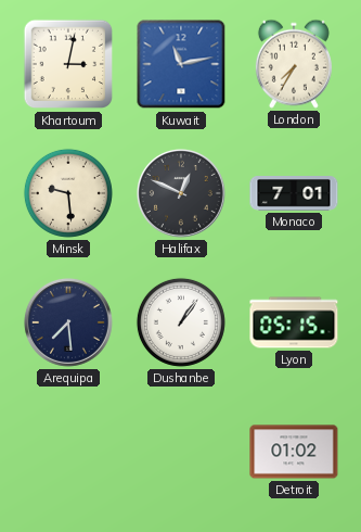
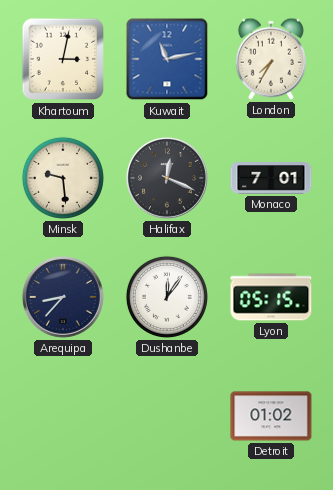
Halifax: 12:49 -> 12:19
Arequipa: 7:29 -> 8:37
Dushanbe: 1:06 -> 12:06
